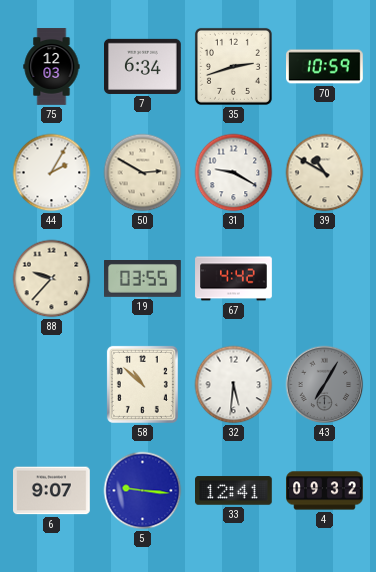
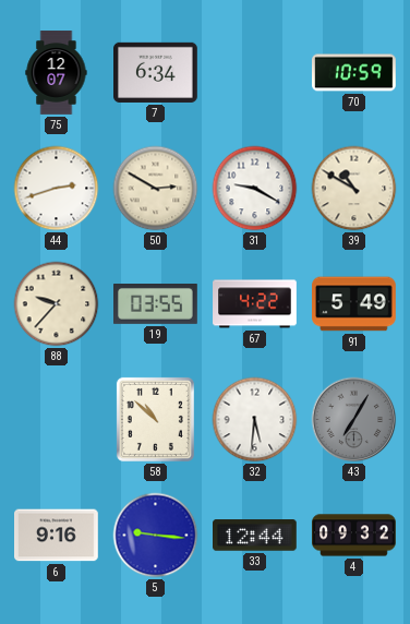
75: 12:03 -> 12:07
35: 2:42 -> none
44: 2:05 -> 2:42
67: 4:42 -> 4:22
91: none -> 5:49
6: 9:07 -> 9:16
33: 12:41 -> 12:44
